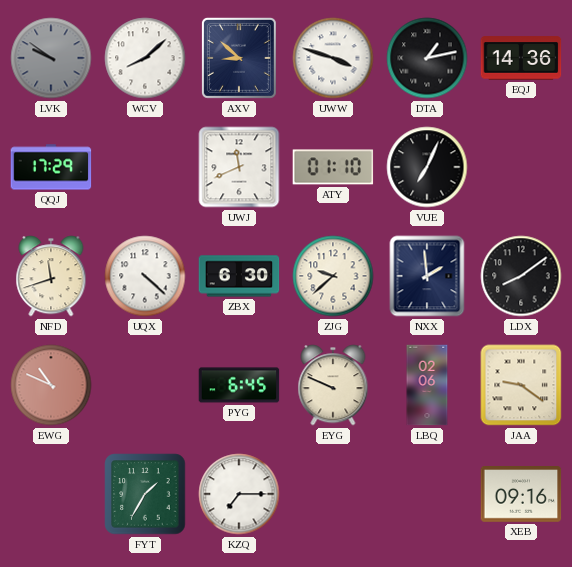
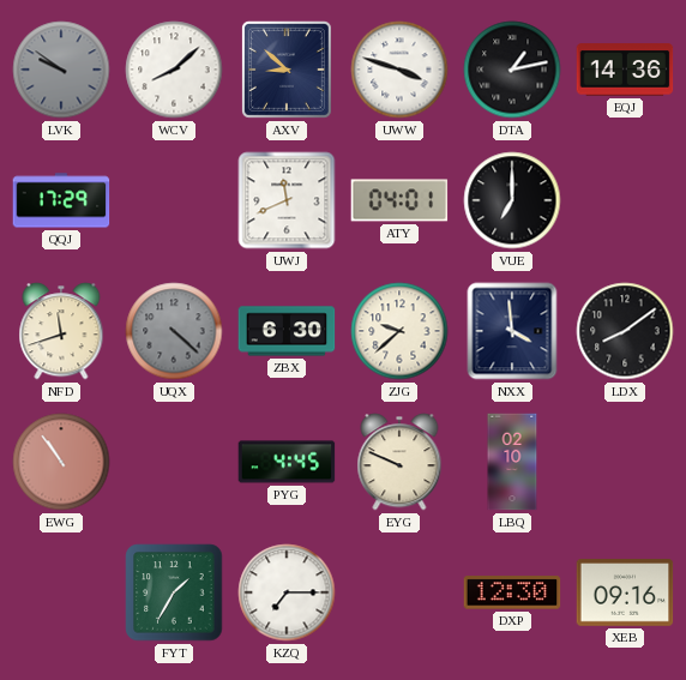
ATY: 01:10 -> 04:01
VUE: 7:04 -> 7:00
UQX dial: white -> grey
NXX: 1:59 -> 3:59
EWG: 10:49 -> 10:54
PYG: 6:45 -> 4:45
LBQ: 02:06 -> 02:10
JAA: 9:21 -> none
DXP: none -> 12:30
